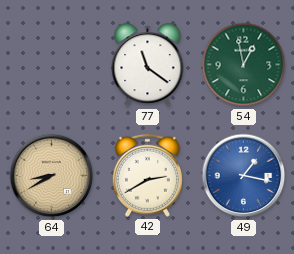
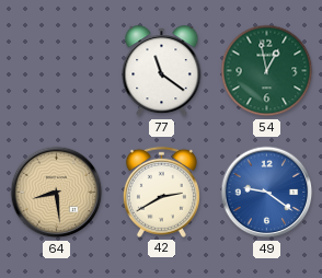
64: 8:40 -> 8:29
49: 1:17 -> 9:21
